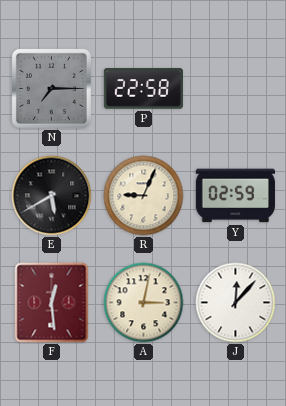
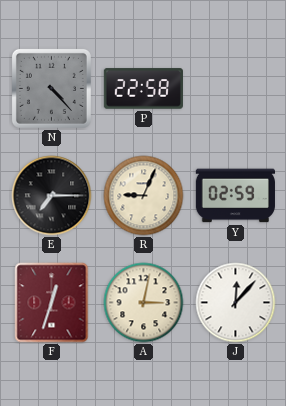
N: 7:15 -> 4:23
E: 5:40 -> 7:15
F: 12:29 -> 12:33
